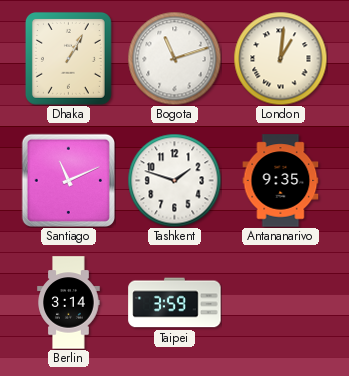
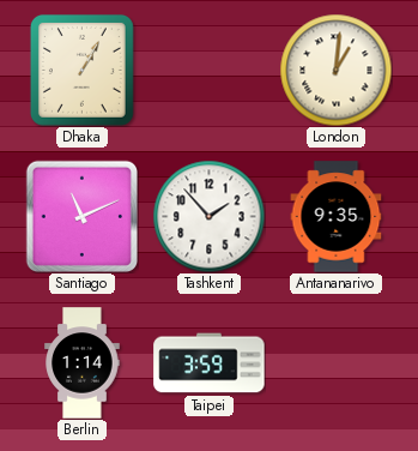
Bogota: 11:12 -> none
Tashkent: 1:48 -> 1:53
Berlin: 3:14 -> 1:14
